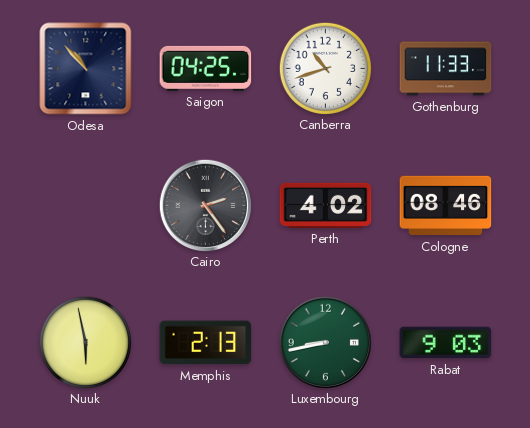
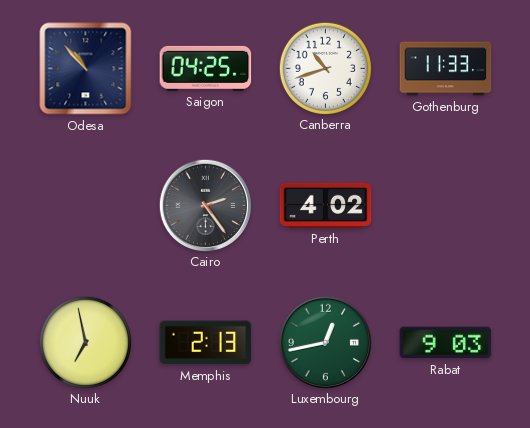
Cologne: 08:46 -> none
Nuuk: 5:58 -> 6:58
Luxembourg: 8:43 -> 12:43
